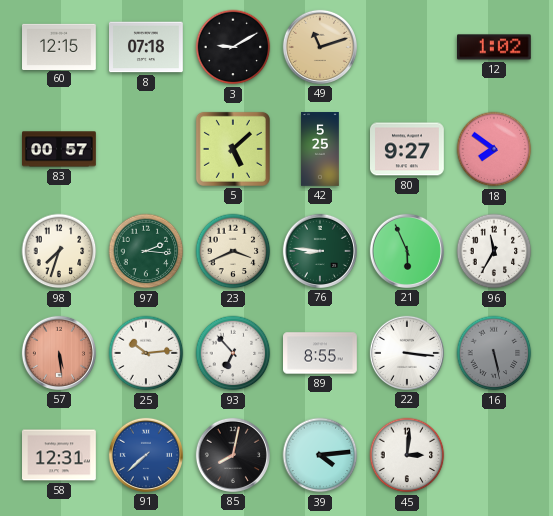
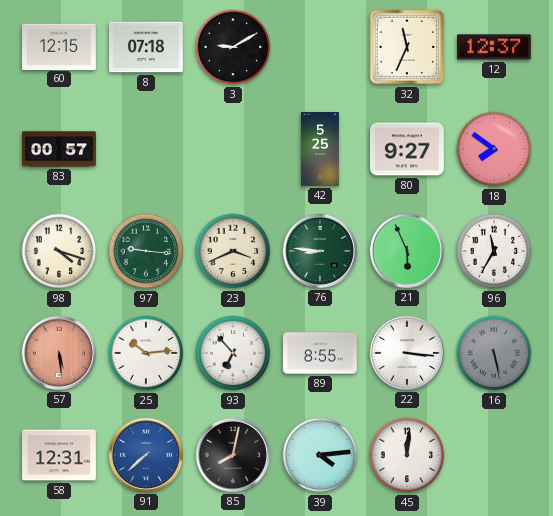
49: 11:12 -> none
32: none -> 11:34
12: 1:02 -> 12:37
5: 5:08 -> none
98: 7:33 -> 4:18
97: 2:16 -> 9:16
45: 3:01 -> 12:01
